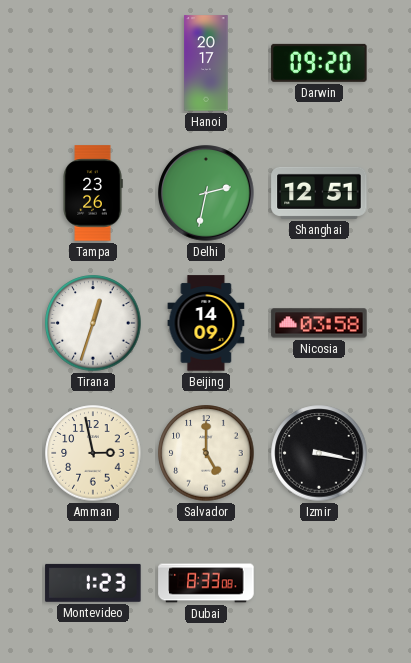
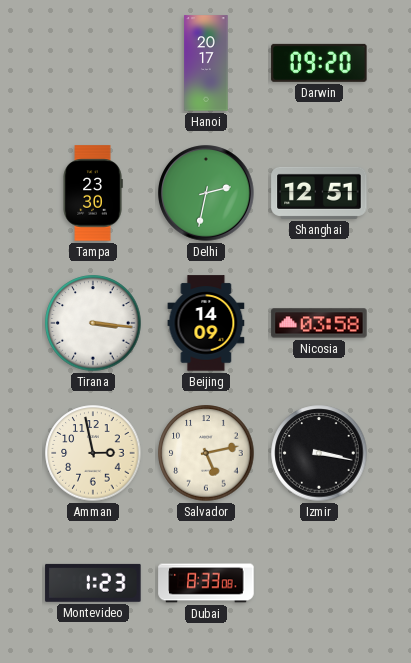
Tampa: 23:26 -> 23:30
Tirana: 12:33 -> 3:16
Salvador: 5:00 -> 5:13
